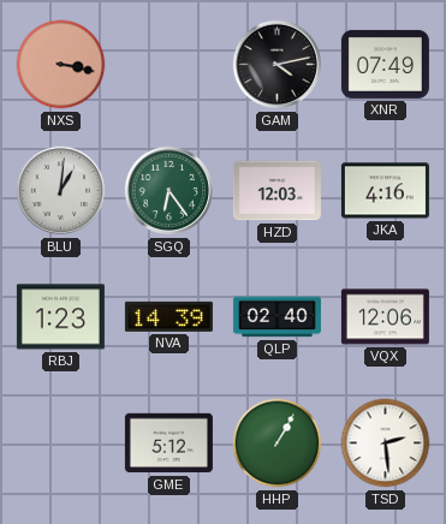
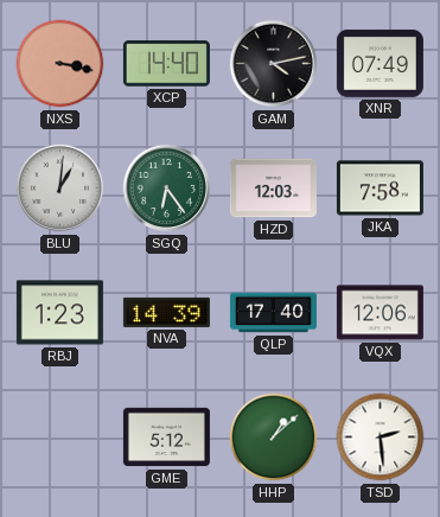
XCP: none -> 14:40
JKA: 4:16 -> 7:58
QLP: 02:40 -> 17:40
HHP: 1:05 -> 1:08
